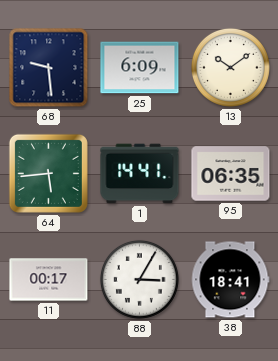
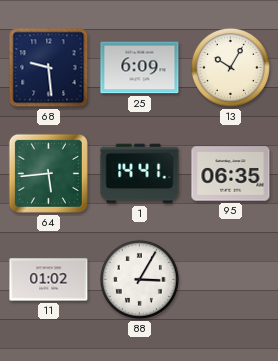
13: 10:09 -> 10:05
11: 00:17 -> 01:02
38: 18:41 -> none
